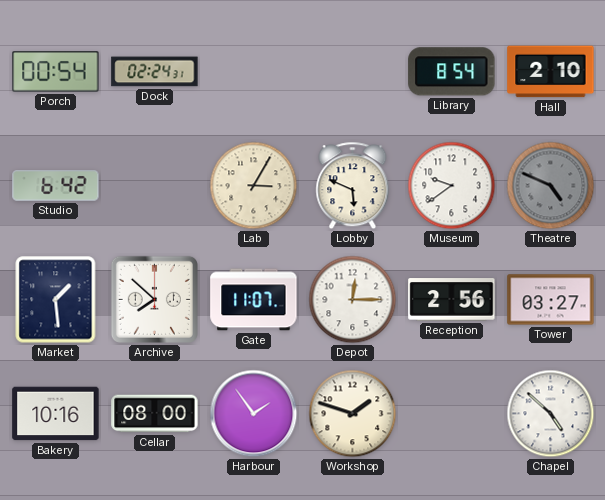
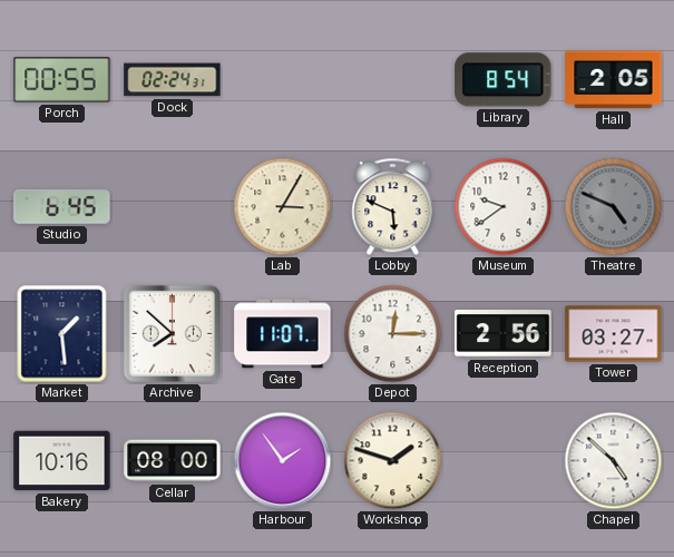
Porch: 00:54 -> 00:55
Hall: 2:10 -> 2:05
Studio: 6:42 -> 6:45
